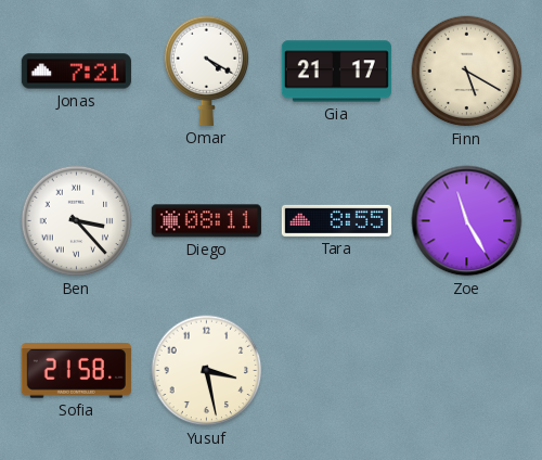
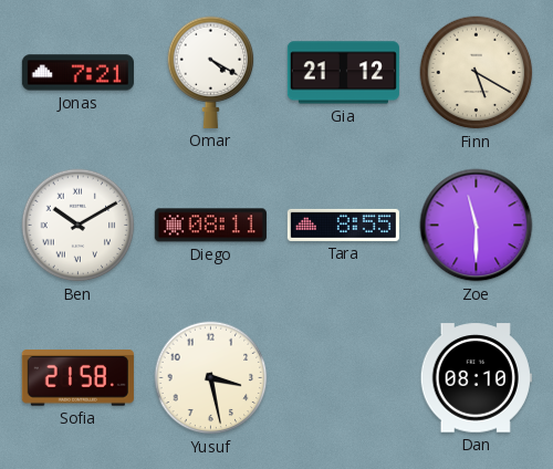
Gia: 21:17 -> 21:12
Ben: 3:23 -> 10:10
Zoe: 11:25 -> 11:30
Dan: none -> 08:10
